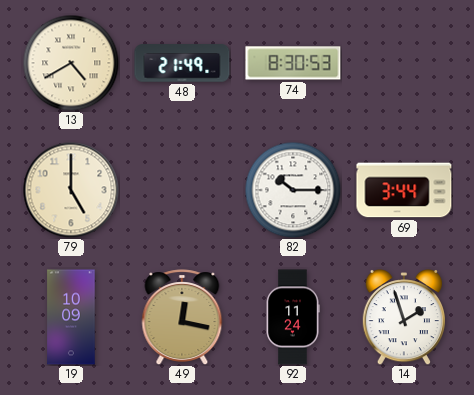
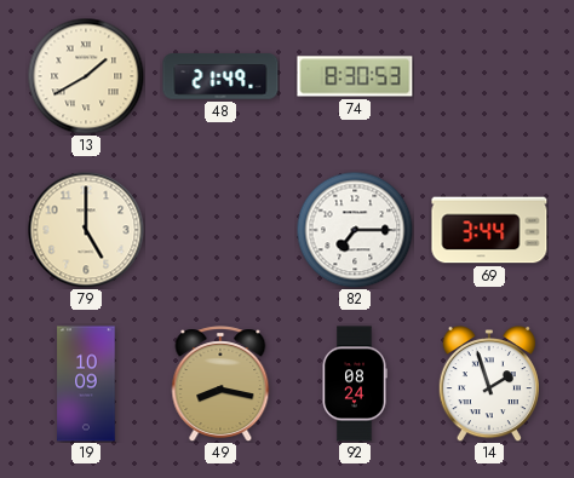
13: 4:40 -> 1:40
82: 10:15 -> 7:15
49: 12:17 -> 8:17
92: 11:24 -> 08:24
